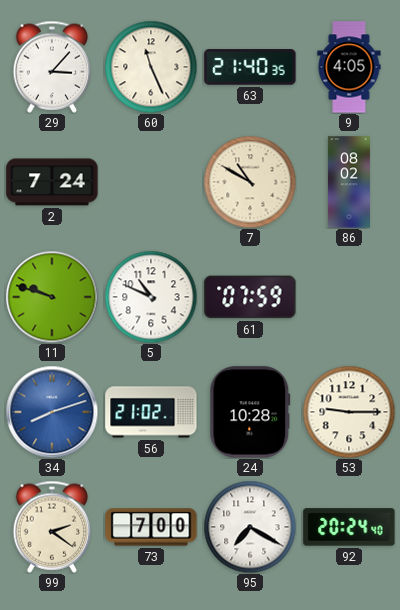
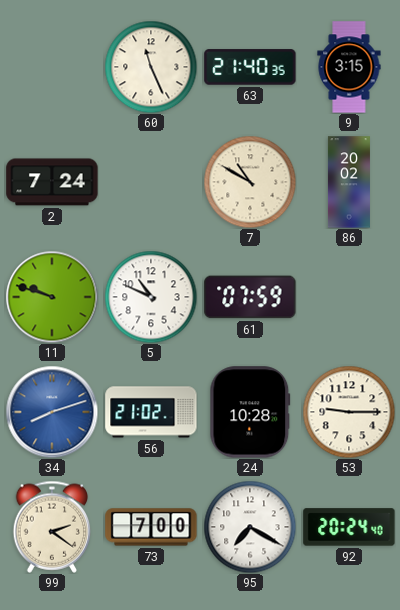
29: 3:07 -> none
9: 4:05 -> 3:15
86: 08:02 -> 20:02
